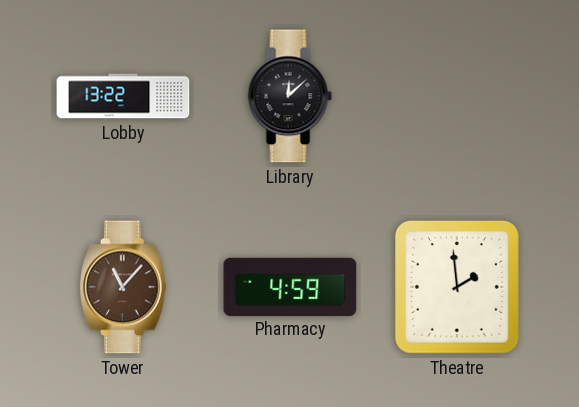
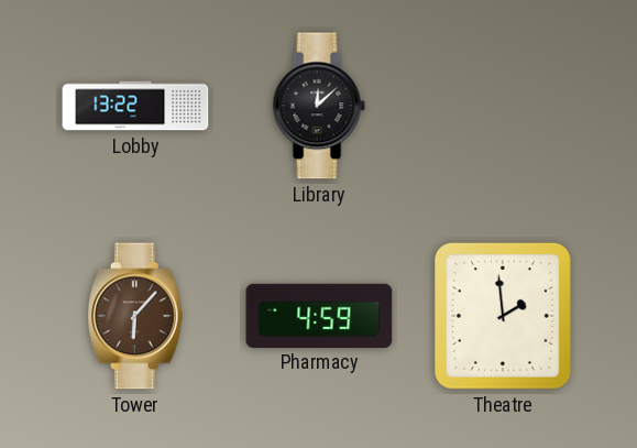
Tower: 11:07 -> 6:07
